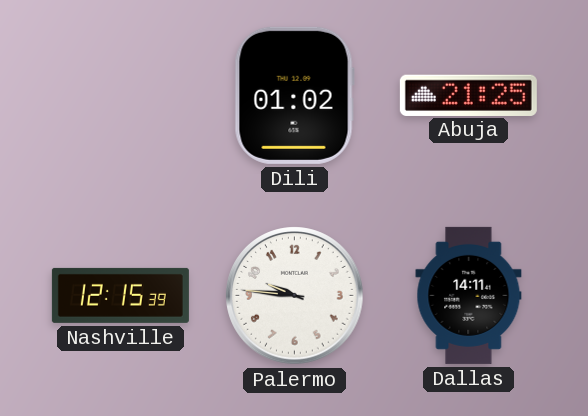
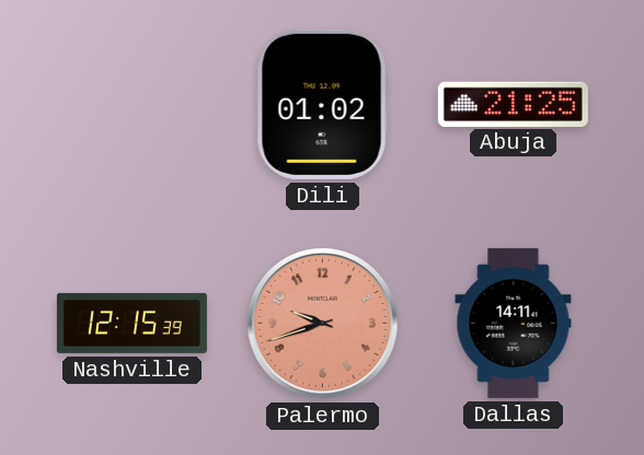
Palermo: 9:46 -> 9:42
Palermo dial: white -> salmon
